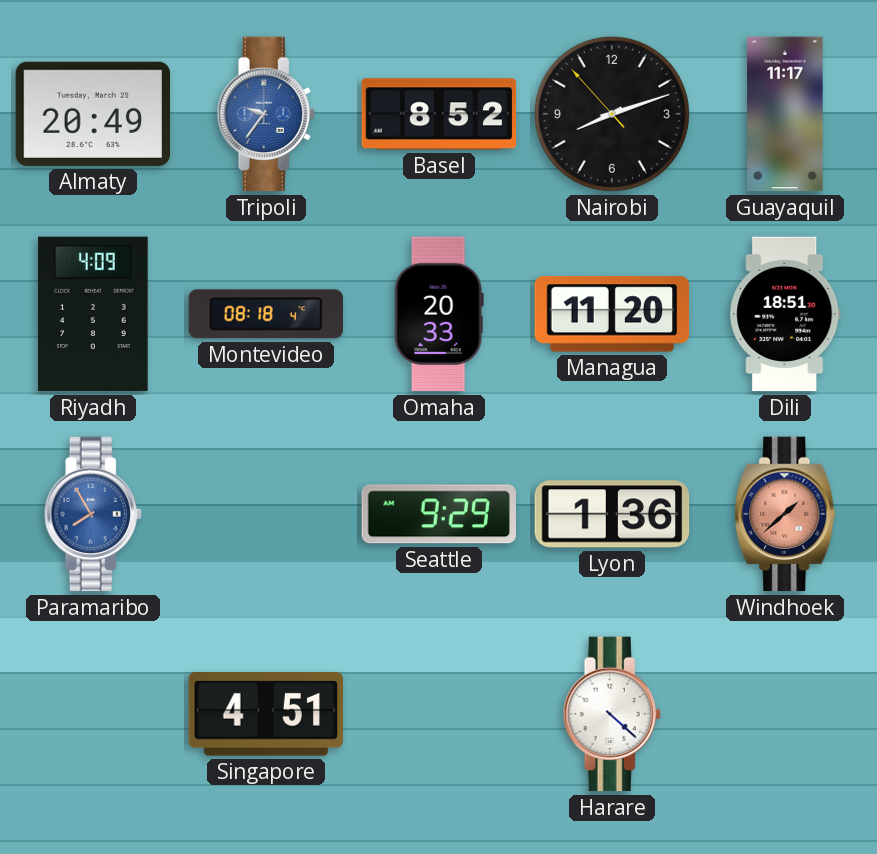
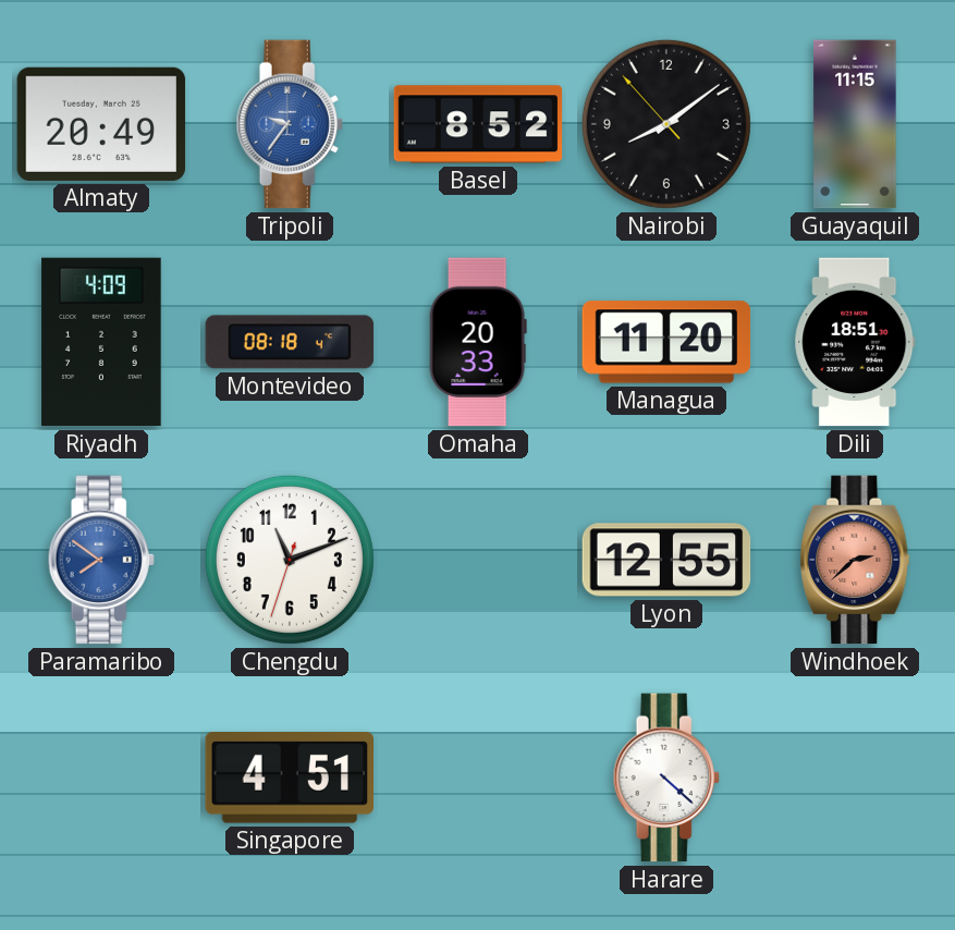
Nairobi: 8:11 -> 8:08
Guayaquil: 11:17 -> 11:15
Paramaribo: 7:55 -> 7:51
Chengdu: none -> 11:11
Seattle: 9:29 -> none
Lyon: 1:36 -> 12:55
Windhoek: 1:38 -> 2:38
